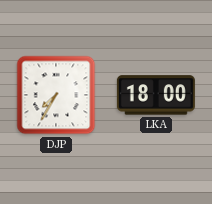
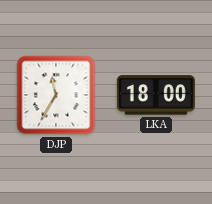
DJP: 7:35 -> 11:35
